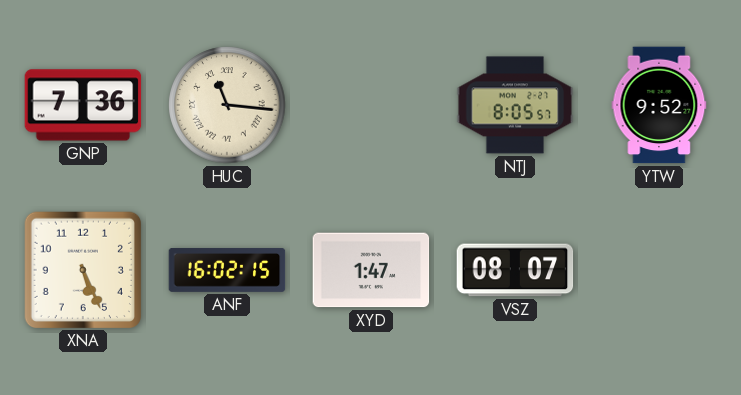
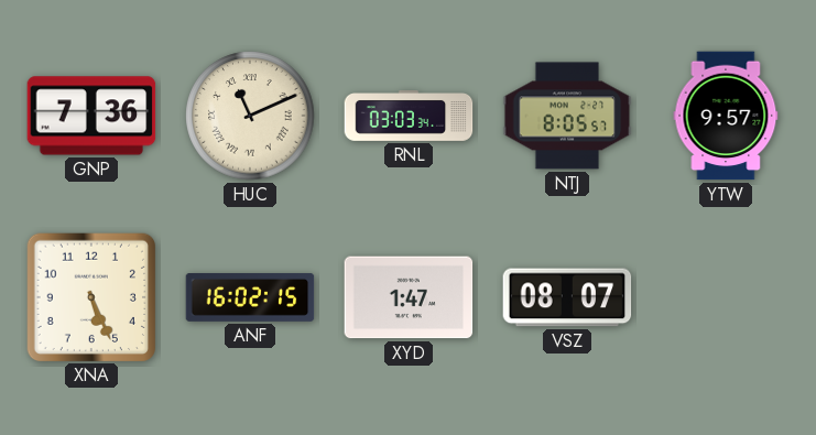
HUC: 11:16 -> 11:11
RNL: none -> 03:03
YTW: 9:52 -> 9:57
